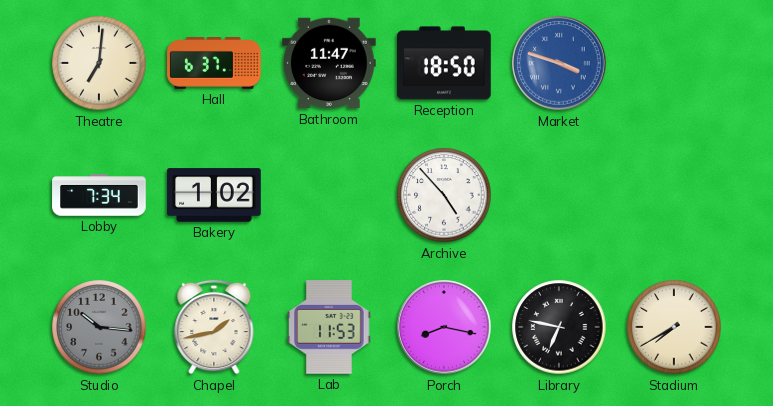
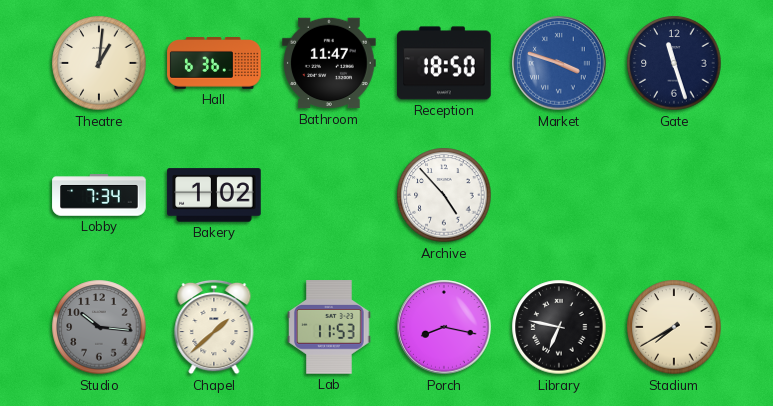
Theatre: 7:01 -> 1:01
Hall: 6:37 -> 6:36
Gate: none -> 11:27
Chapel: 1:43 -> 1:38
